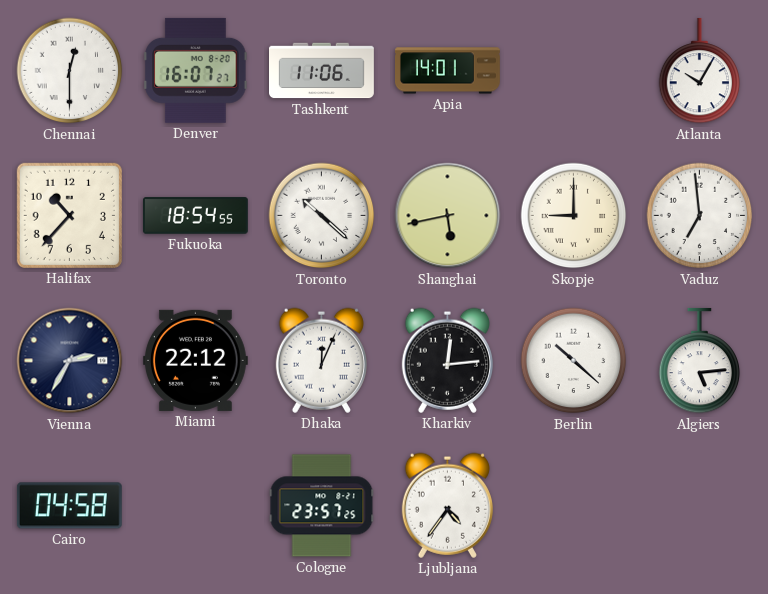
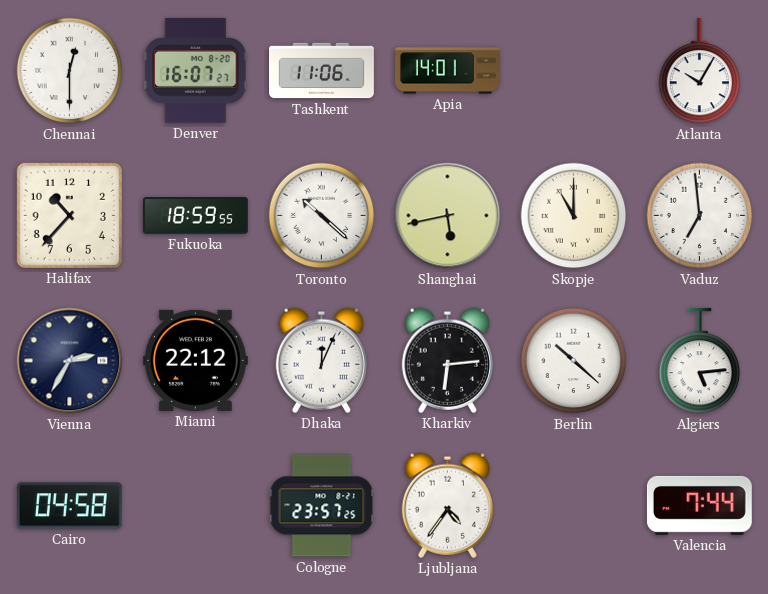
Fukuoka: 18:54 -> 18:59
Skopje: 9:00 -> 11:00
Kharkiv: 12:14 -> 6:14
Valencia: none -> 7:44
